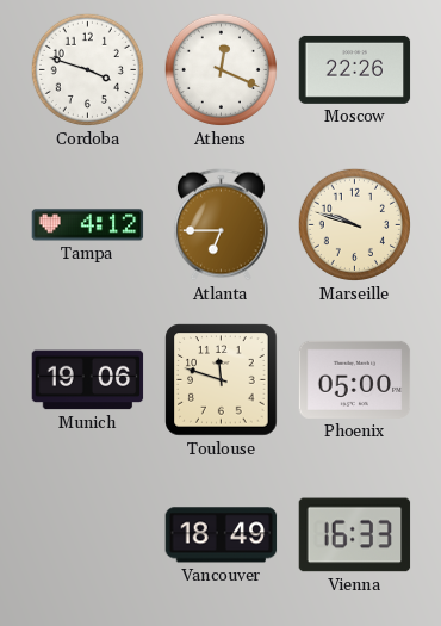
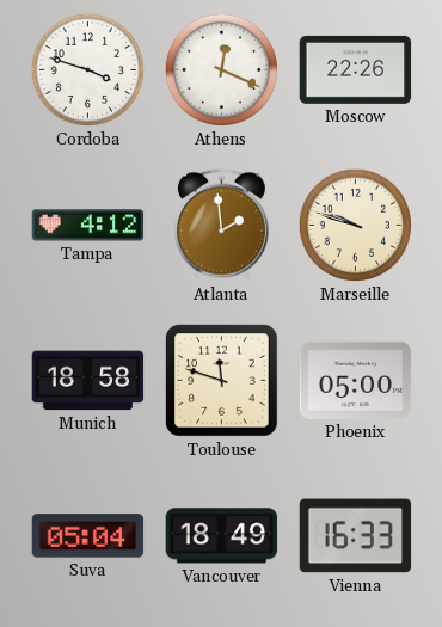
Atlanta: 6:45 -> 1:59
Munich: 19:06 -> 18:58
Suva: none -> 05:04
